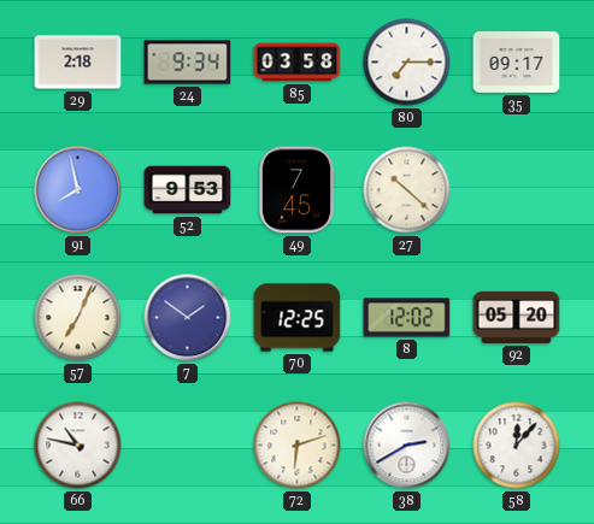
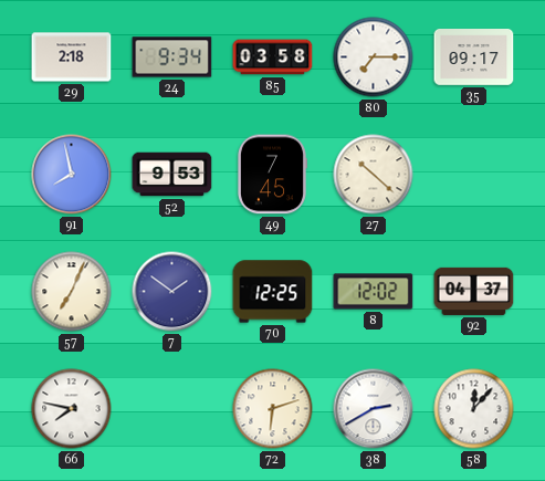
92: 05:20 -> 04:37
66: 10:47 -> 7:47
